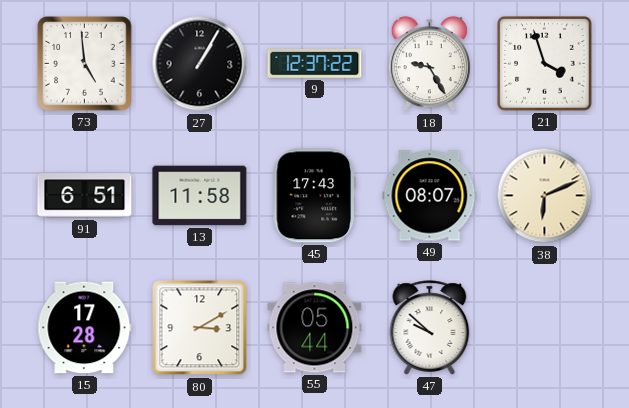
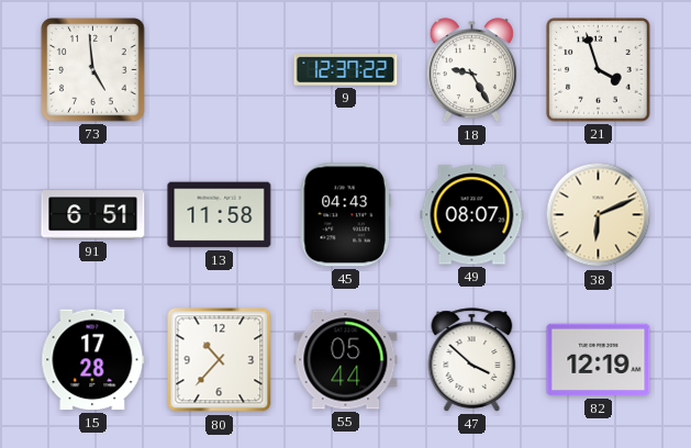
27: 1:05 -> none
45: 17:43 -> 04:43
80: 3:10 -> 10:37
47: 9:52 -> 3:52
82: none -> 12:19
